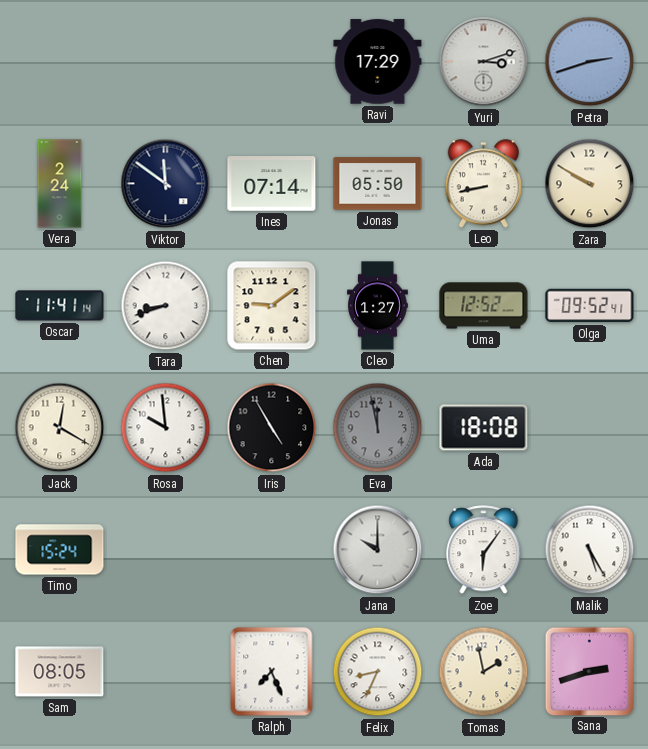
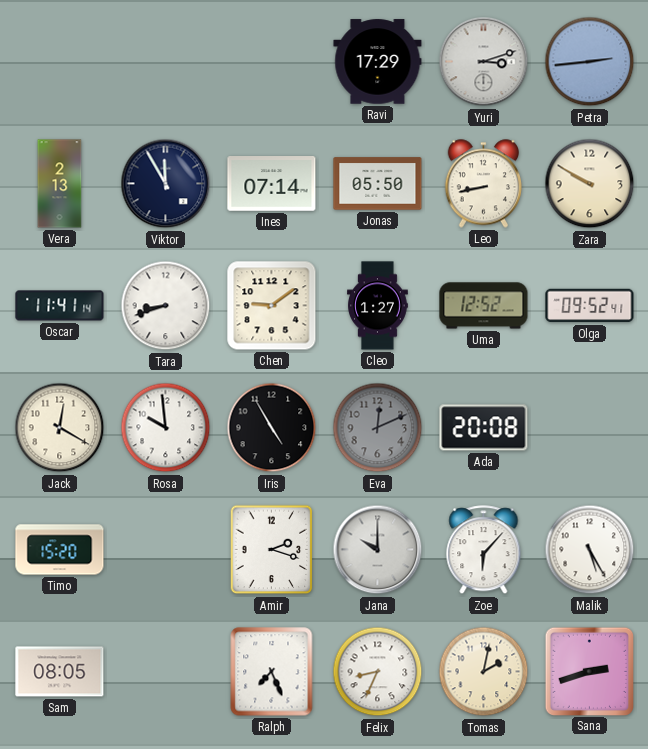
Petra: 2:42 -> 2:44
Vera: 2:24 -> 2:13
Viktor: 11:51 -> 11:55
Eva: 11:58 -> 12:11
Ada: 18:08 -> 20:08
Timo: 15:24 -> 15:20
Amir: none -> 2:18
Zoe: 6:06 -> 6:07
Tomas: 1:58 -> 2:02
